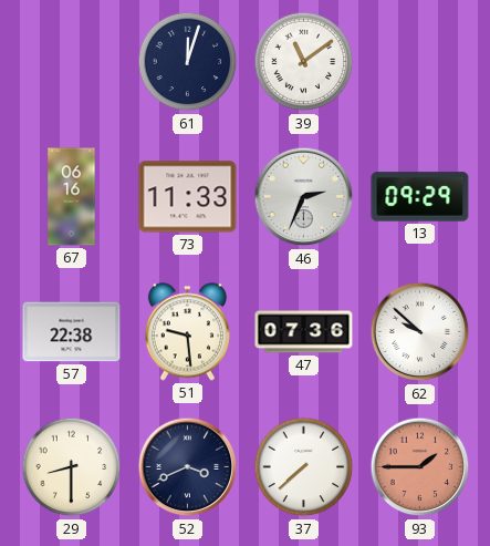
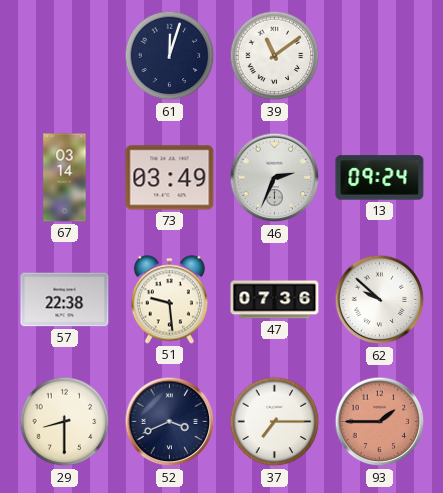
67: 06:16 -> 03:14
73: 11:33 -> 03:49
13: 09:29 -> 09:24
37: 7:38 -> 7:15
